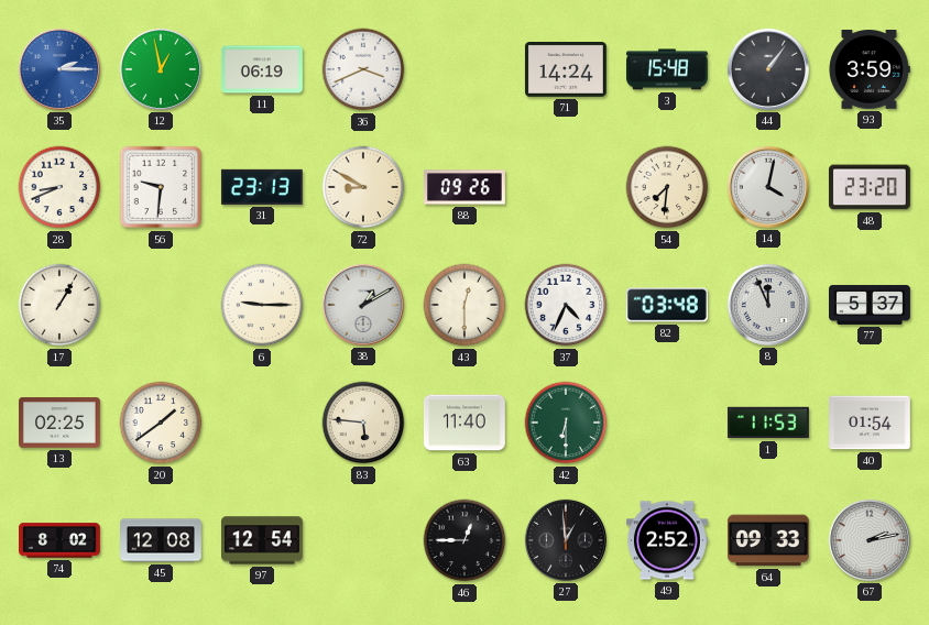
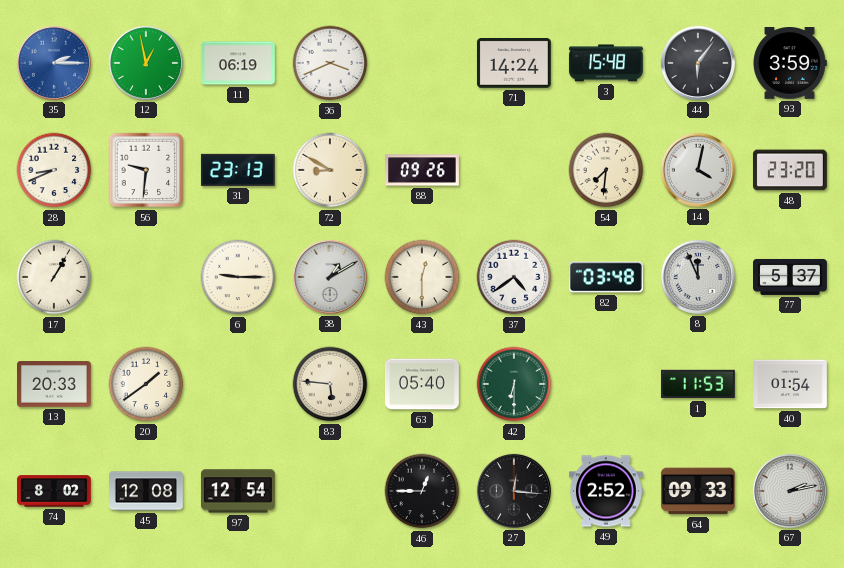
44: 1:06 -> 6:06
37: 4:34 -> 4:39
13: 02:25 -> 20:33
63: 11:40 -> 05:40
27: 12:59 -> 12:16
